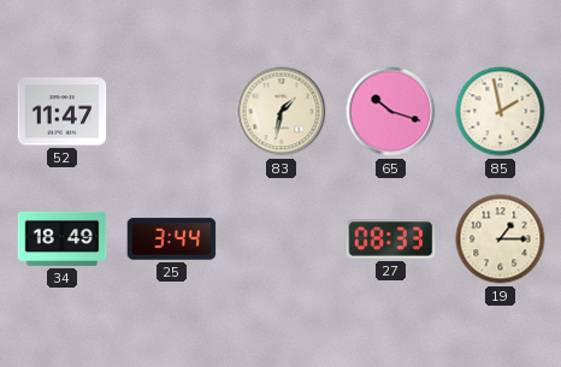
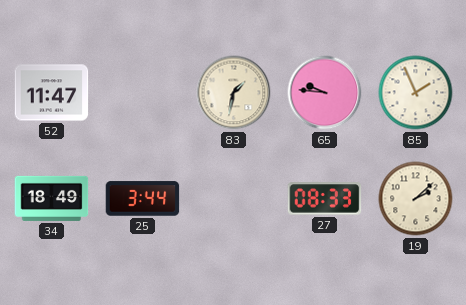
65: 10:18 -> 9:46
85: 1:58 -> 1:56
19: 1:15 -> 2:08
